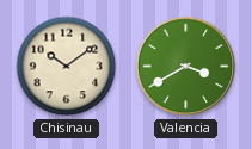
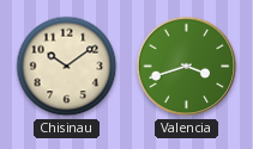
Valencia: 3:40 -> 3:42
